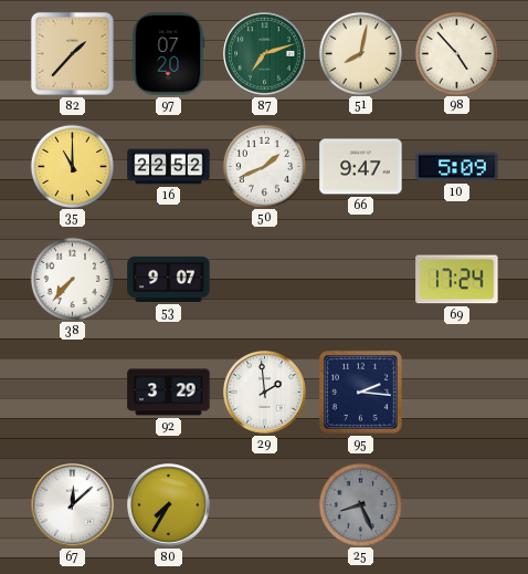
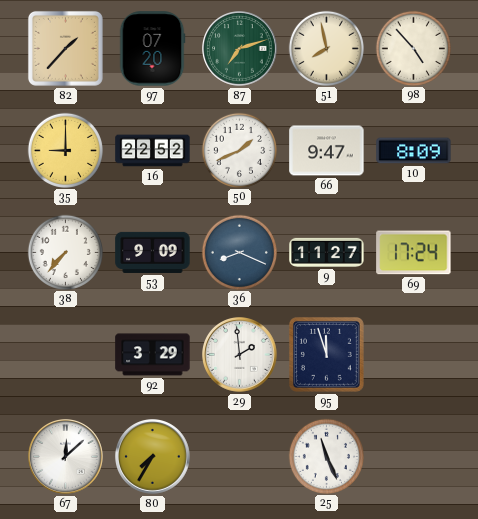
51: 8:02 -> 7:58
35: 11:00 -> 9:00
10: 5:09 -> 8:09
53: 9:07 -> 9:09
36: none -> 8:19
9: none -> 11:27
95: 2:16 -> 11:57
25: 8:26 -> 11:26
25 dial: grey -> white
